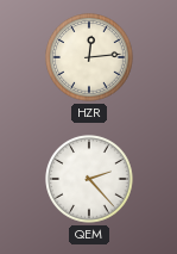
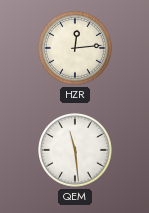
QEM: 2:23 -> 11:29
